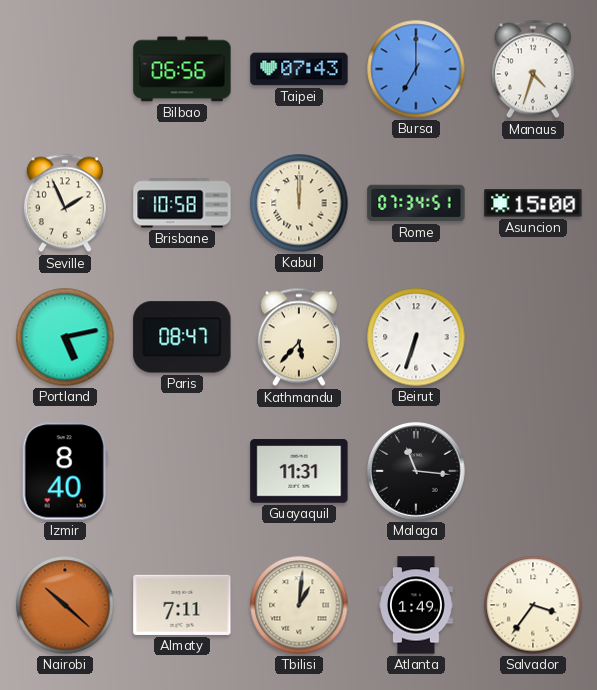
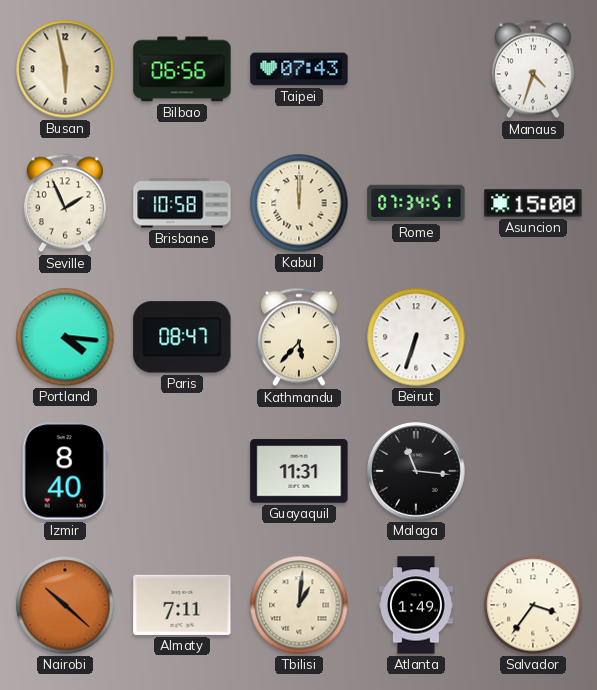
Busan: none -> 5:58
Bursa: 7:00 -> none
Portland: 5:13 -> 4:16
